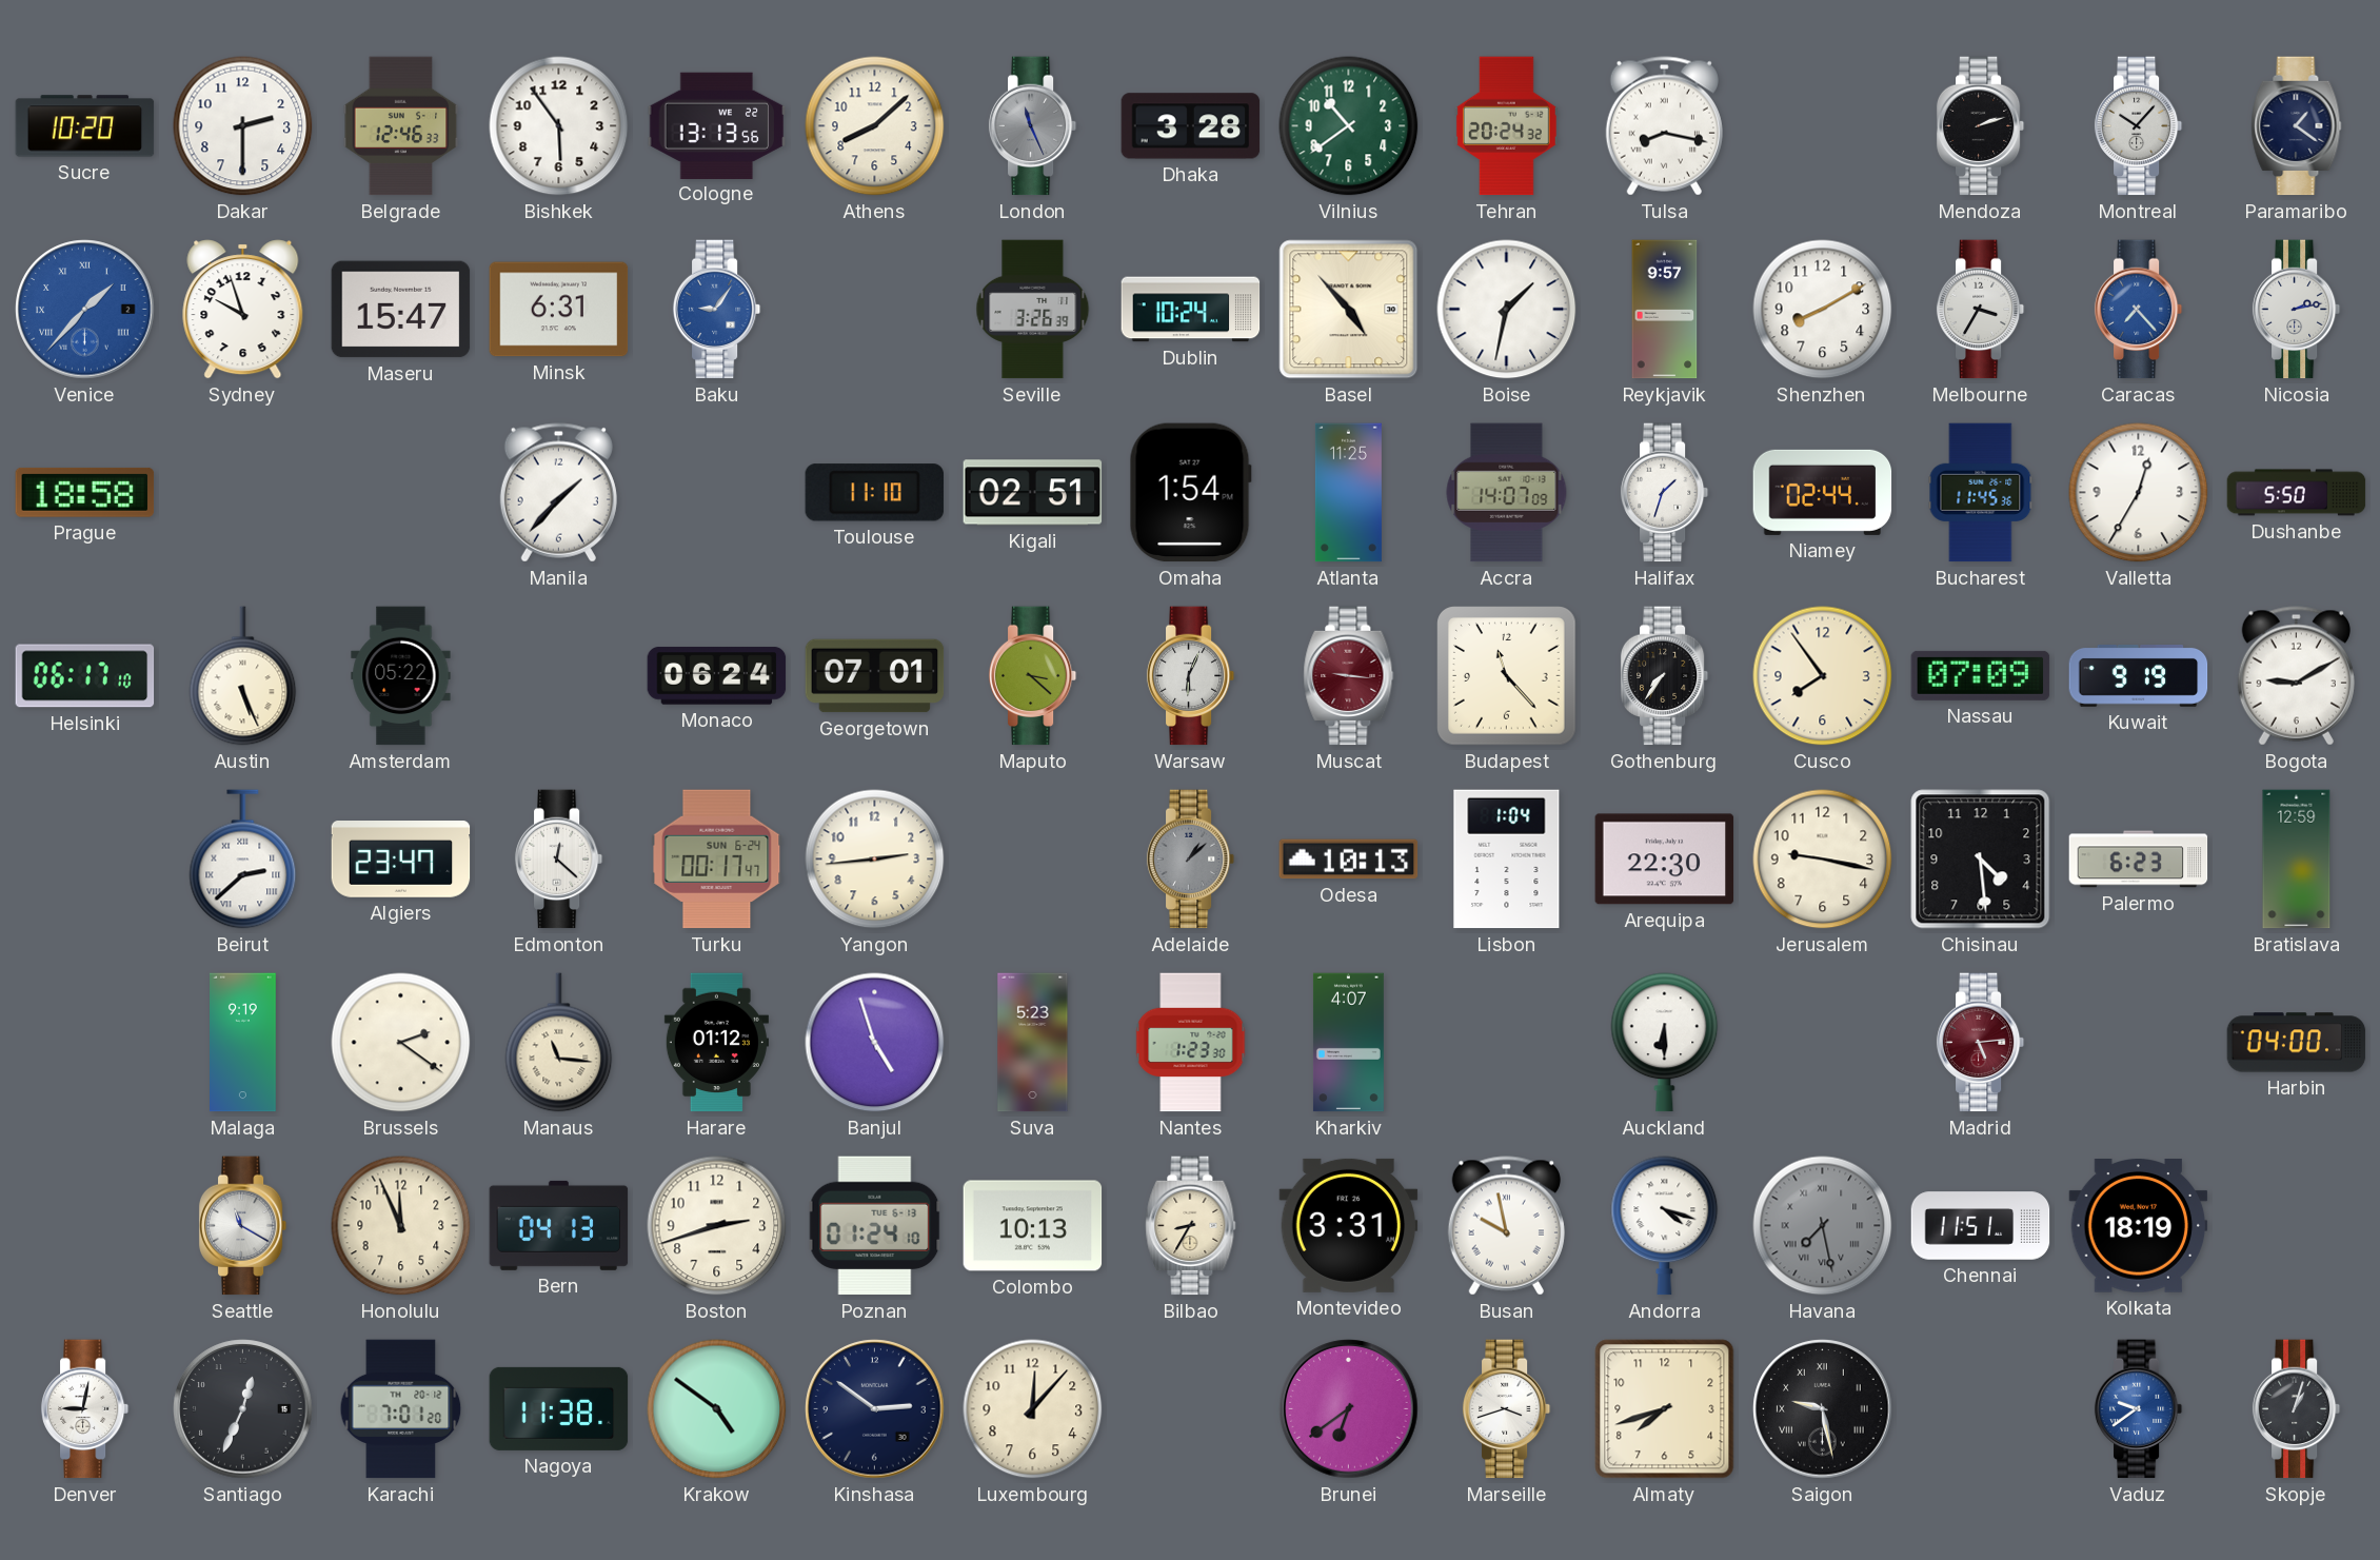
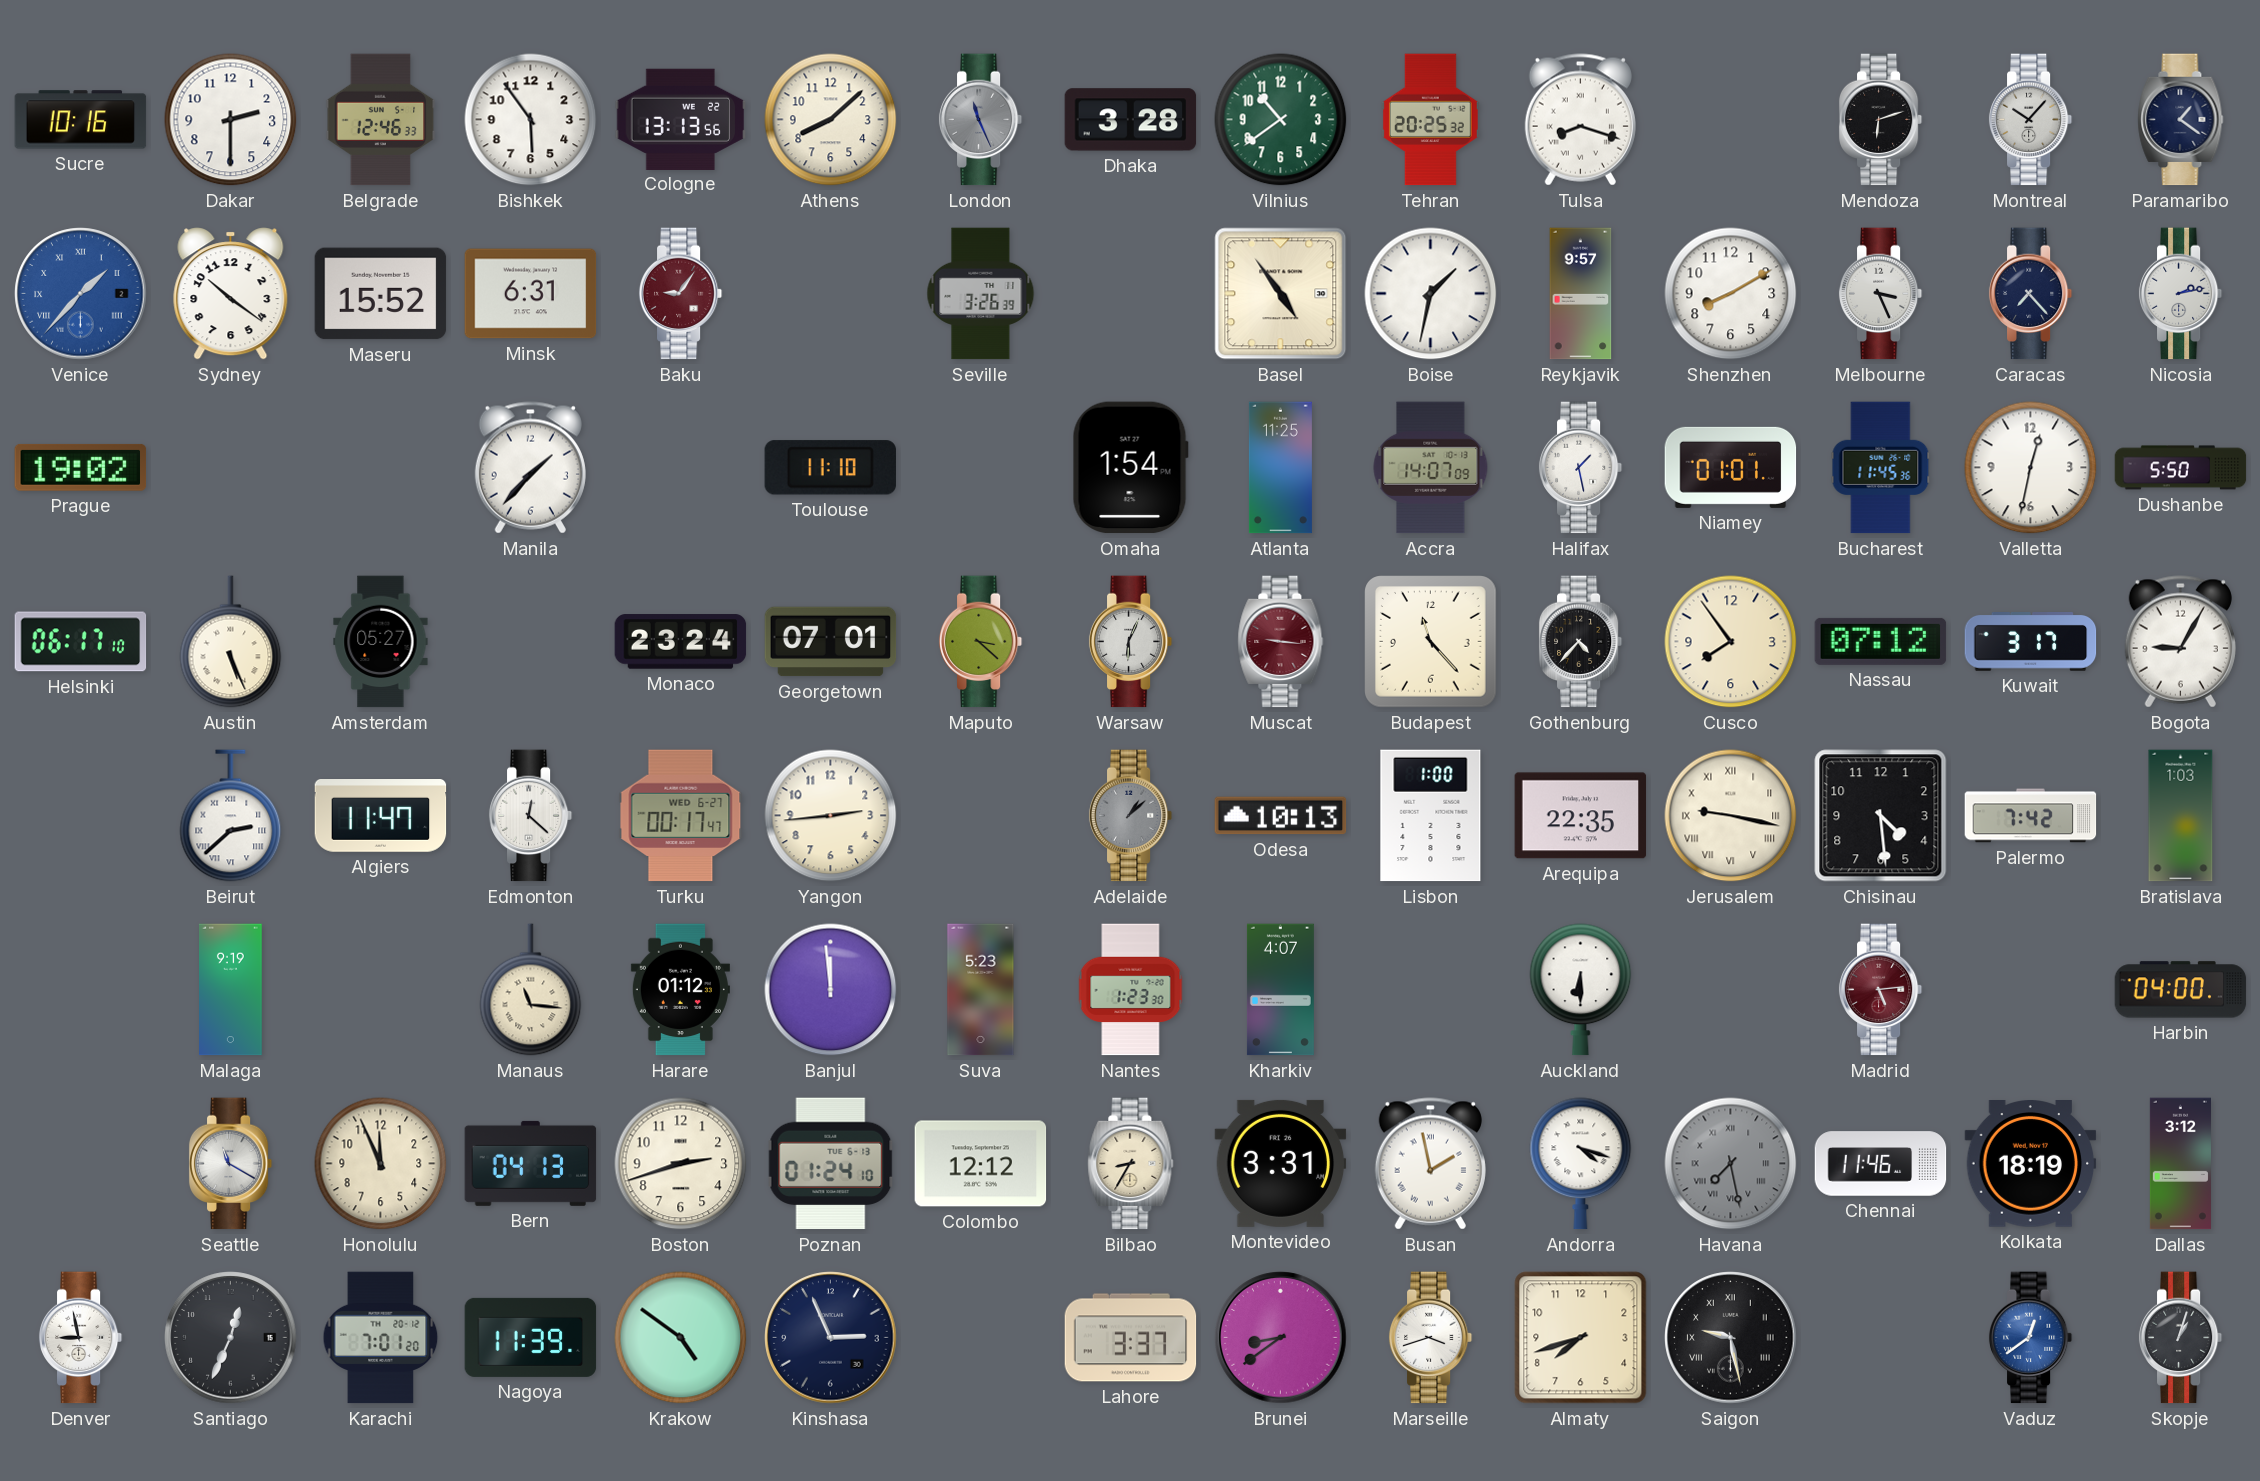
Sucre: 10:20 -> 10:16
Tehran: 20:24 -> 20:25
Tulsa: 8:17 -> 8:18
Mendoza: 2:12 -> 6:12
Sydney: 9:57 -> 10:21
Maseru: 15:47 -> 15:52
Baku dial: blue -> burgundy
Dublin: 10:24 -> none
Basel: 4:53 -> 4:54
Melbourne: 3:35 -> 3:26
Caracas dial: blue -> navy
Prague: 18:58 -> 19:02
Kigali: 02:51 -> none
Halifax: 1:33 -> 1:28
Niamey: 02:44 -> 01:01
Valletta: 12:35 -> 12:32
Amsterdam: 05:22 -> 05:27
Monaco: 06:24 -> 23:24
Gothenburg: 7:36 -> 4:37
Nassau: 07:09 -> 07:12
Kuwait: 9:19 -> 3:17
Bogota: 9:10 -> 9:05
Algiers: 23:47 -> 11:47
Turku date: SUN 6-24 -> WED 6-27
Lisbon: 1:04 -> 1:00
Arequipa: 22:30 -> 22:35
Jerusalem numerals: Arabic -> Roman
Palermo: 6:23 -> 7:42
Bratislava: 12:59 -> 1:03
Brussels: 2:21 -> none
Banjul: 4:57 -> 11:59
Colombo: 10:13 -> 12:12
Busan: 9:58 -> 1:58
Chennai: 11:51 -> 11:46
Dallas: none -> 3:12
Denver: 9:02 -> 8:58
Nagoya: 11:38 -> 11:39
Kinshasa: 2:51 -> 2:56
Luxembourg: 12:07 -> none
Lahore: none -> 3:37
Brunei: 6:39 -> 8:39
Vaduz: 9:39 -> 12:39
